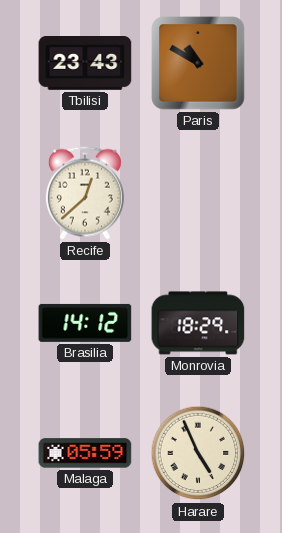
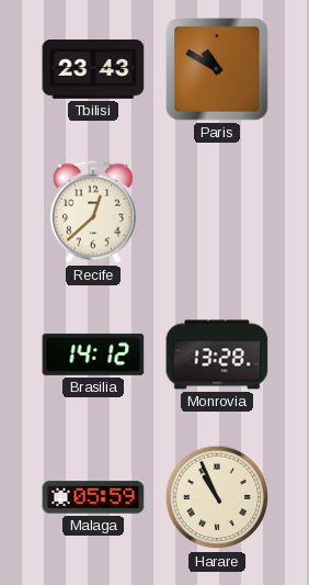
Monrovia: 18:29 -> 13:28
Harare: 4:56 -> 10:56
